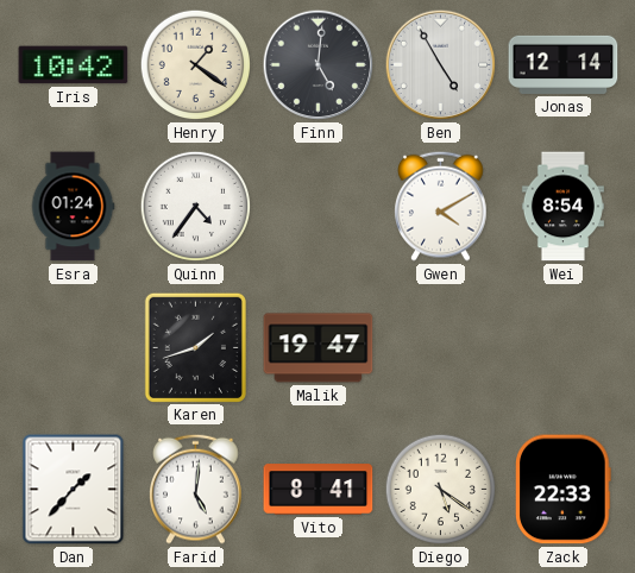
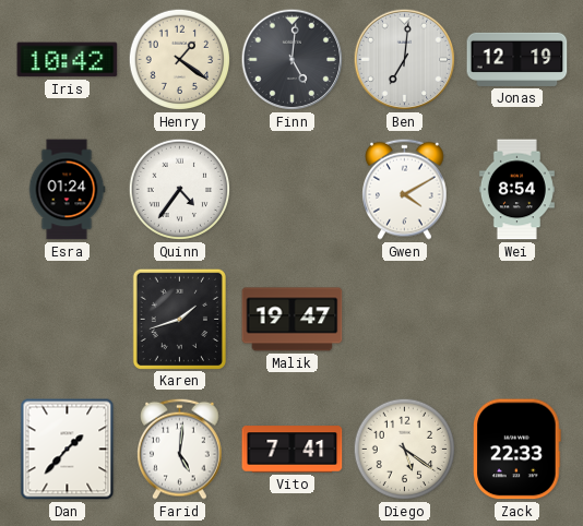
Ben: 4:55 -> 7:01
Jonas: 12:14 -> 12:19
Vito: 8:41 -> 7:41
